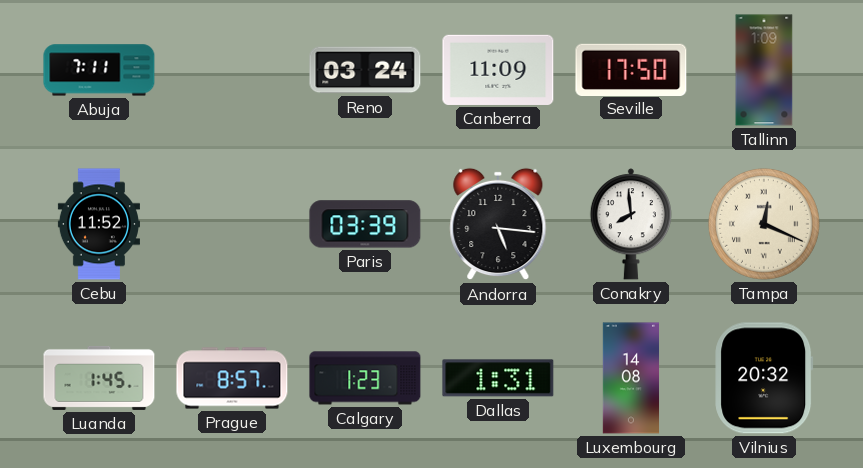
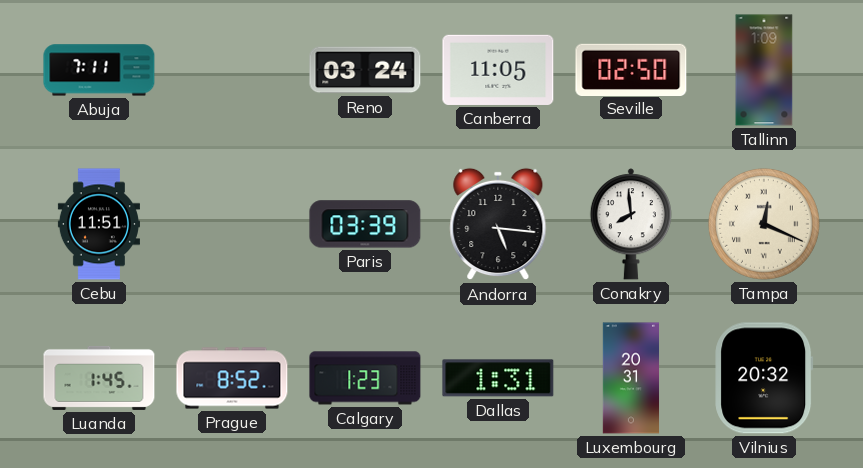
Canberra: 11:09 -> 11:05
Seville: 17:50 -> 02:50
Cebu: 11:52 -> 11:51
Prague: 8:57 -> 8:52
Luxembourg: 14:08 -> 20:31
